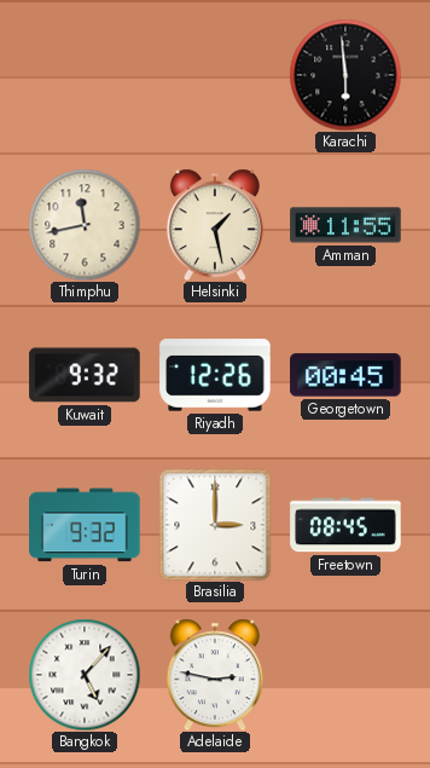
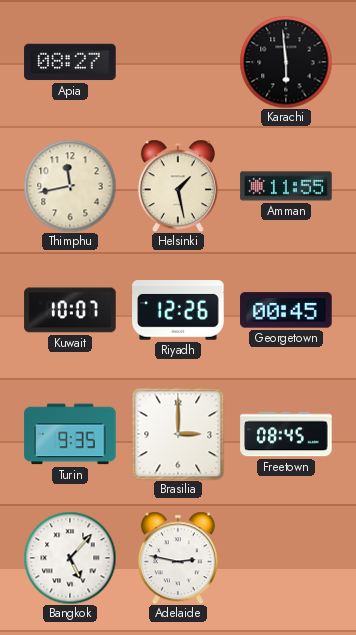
Apia: none -> 08:27
Kuwait: 9:32 -> 10:07
Turin: 9:32 -> 9:35
